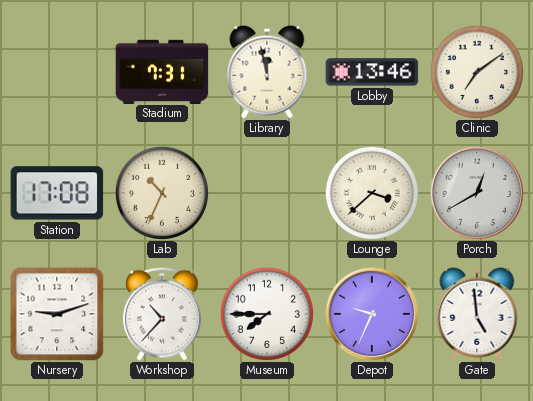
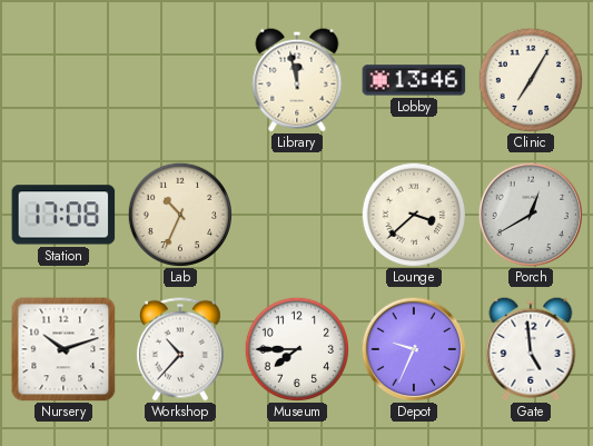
Stadium: 7:31 -> none
Clinic: 7:09 -> 7:05
Nursery: 9:12 -> 10:12
